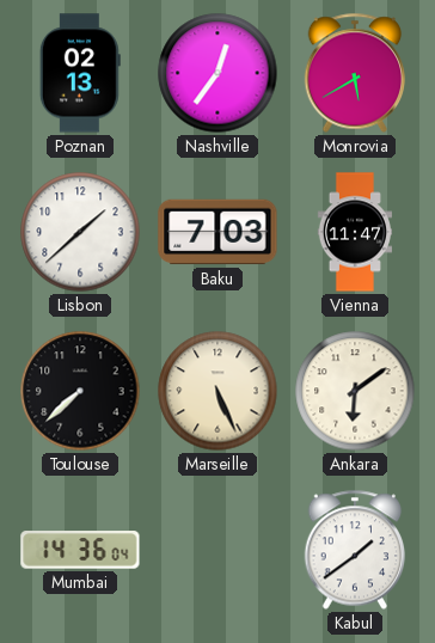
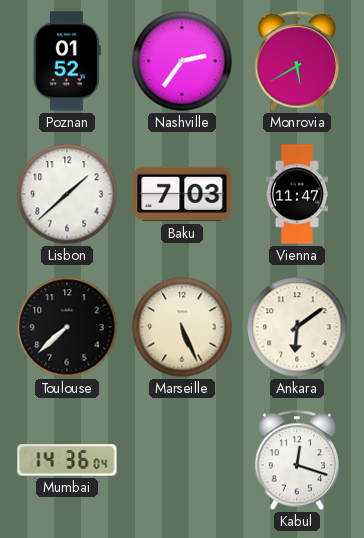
Poznan: 02:13 -> 01:52
Nashville: 12:36 -> 2:36
Kabul: 1:39 -> 12:18
